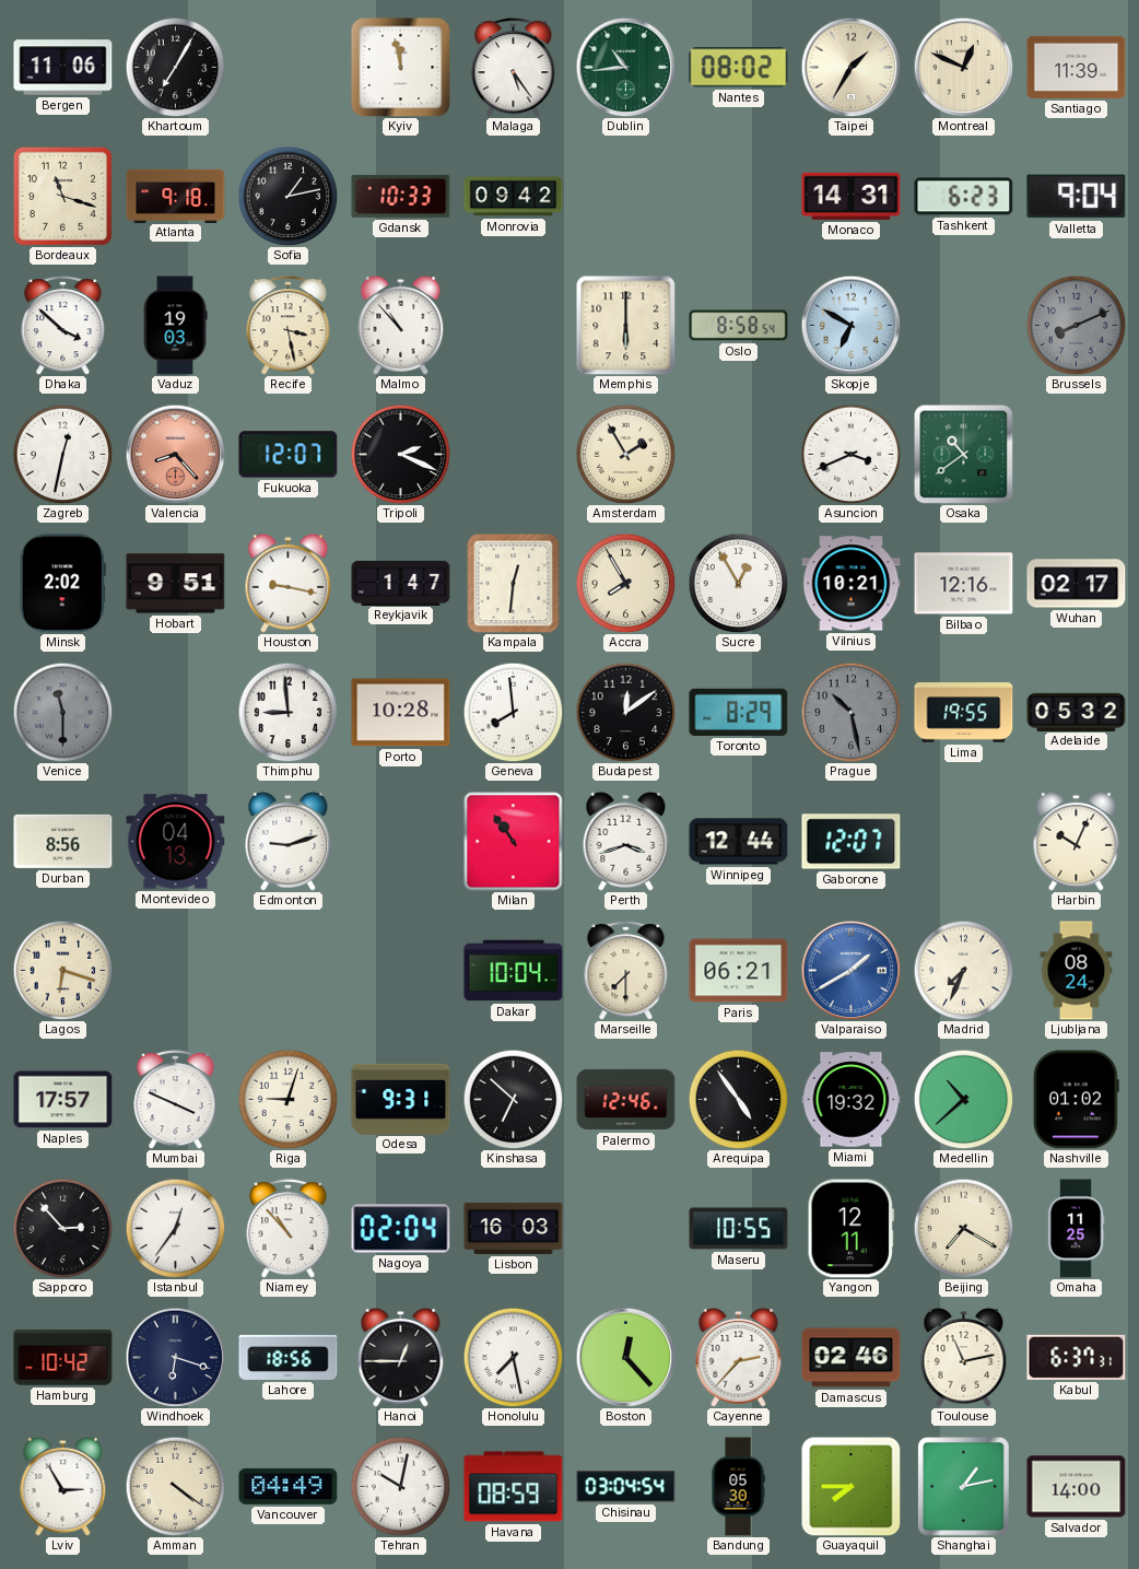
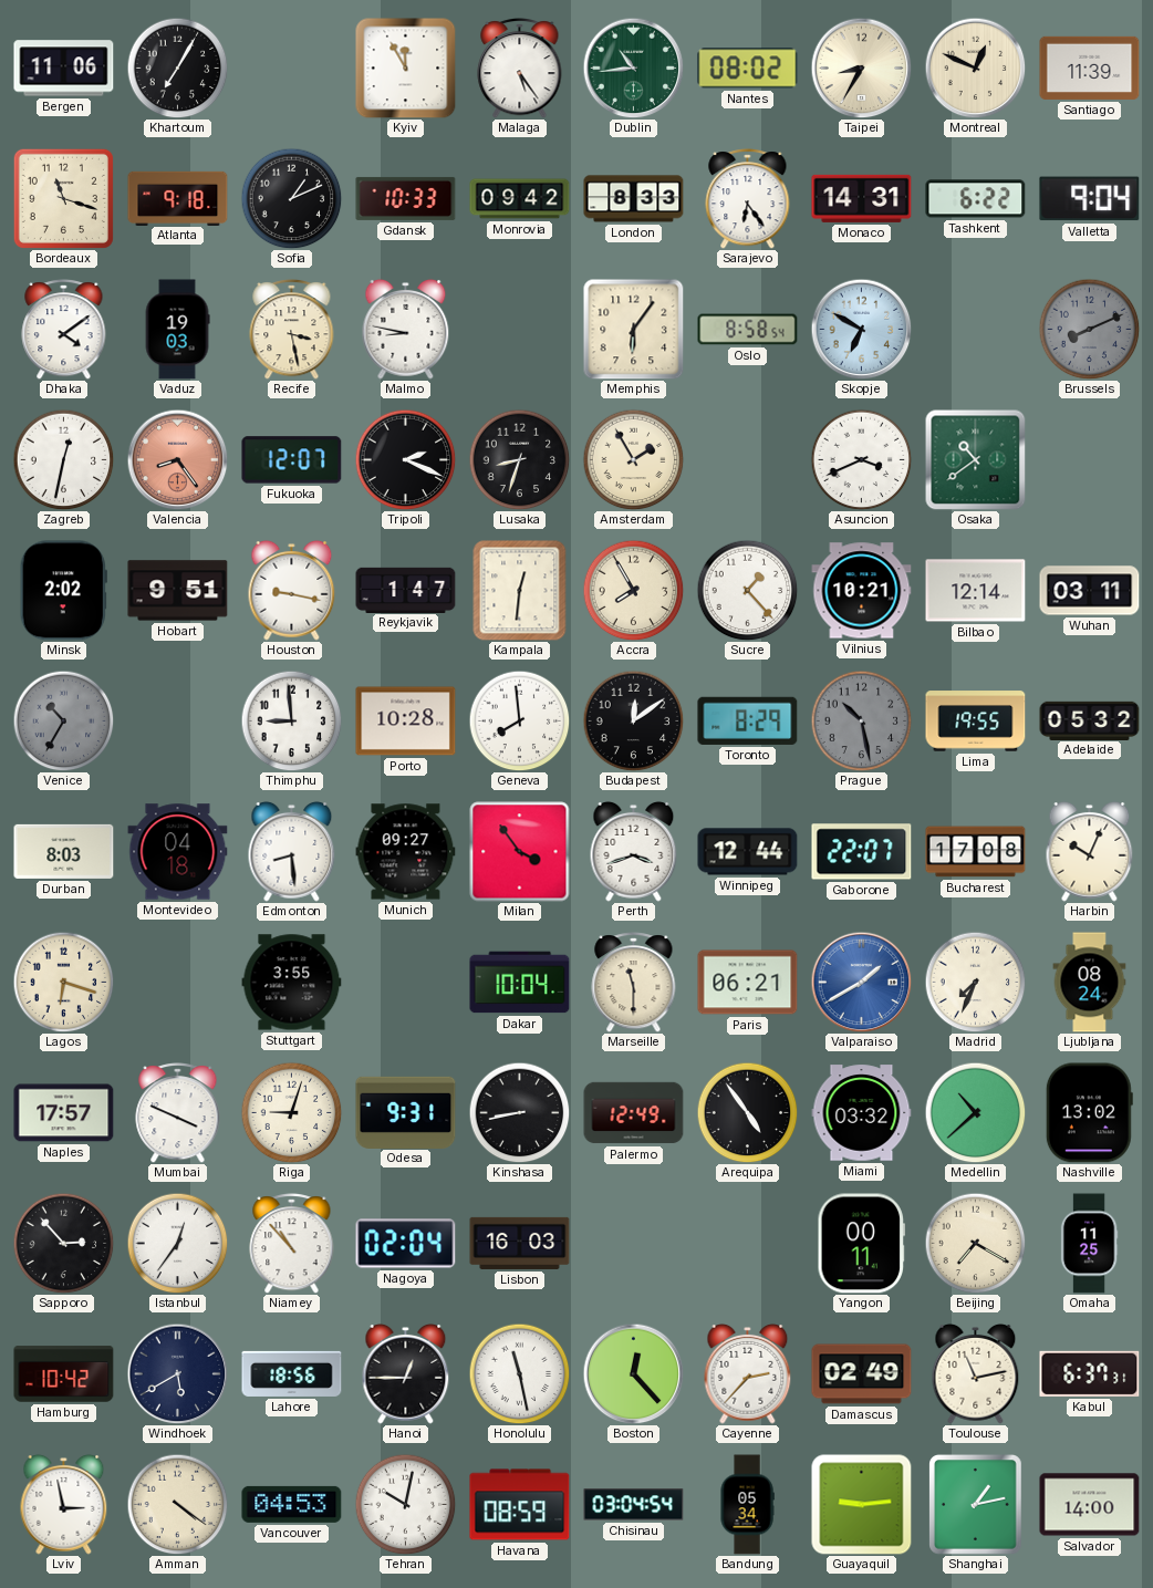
Kyiv: 11:58 -> 11:55
Taipei: 1:35 -> 8:35
Sofia: 1:13 -> 1:11
London: none -> 8:33
Sarajevo: none -> 6:24
Tashkent: 6:23 -> 6:22
Dhaka: 3:52 -> 4:09
Malmo: 10:53 -> 8:47
Memphis: 6:00 -> 6:06
Valencia: 8:23 -> 8:24
Lusaka: none -> 8:33
Sucre: 12:55 -> 1:23
Bilbao: 12:16 -> 12:14
Wuhan: 02:17 -> 03:11
Venice: 11:30 -> 10:35
Durban: 8:56 -> 8:03
Montevideo: 04:13 -> 04:18
Edmonton: 9:12 -> 8:29
Munich: none -> 09:27
Milan: 10:54 -> 3:54
Gaborone: 12:07 -> 22:07
Bucharest: none -> 17:08
Stuttgart: none -> 3:55
Marseille: 7:30 -> 11:30
Kinshasa: 6:52 -> 8:43
Palermo: 12:46 -> 12:49
Miami: 19:32 -> 03:32
Nashville: 01:02 -> 13:02
Maseru: 10:55 -> none
Yangon: 12:11 -> 00:11
Windhoek: 6:18 -> 5:40
Honolulu: 7:28 -> 11:28
Damascus: 02:46 -> 02:49
Lviv: 2:55 -> 2:58
Vancouver: 04:49 -> 04:53
Bandung: 05:30 -> 05:34
Guayaquil: 7:45 -> 9:14
